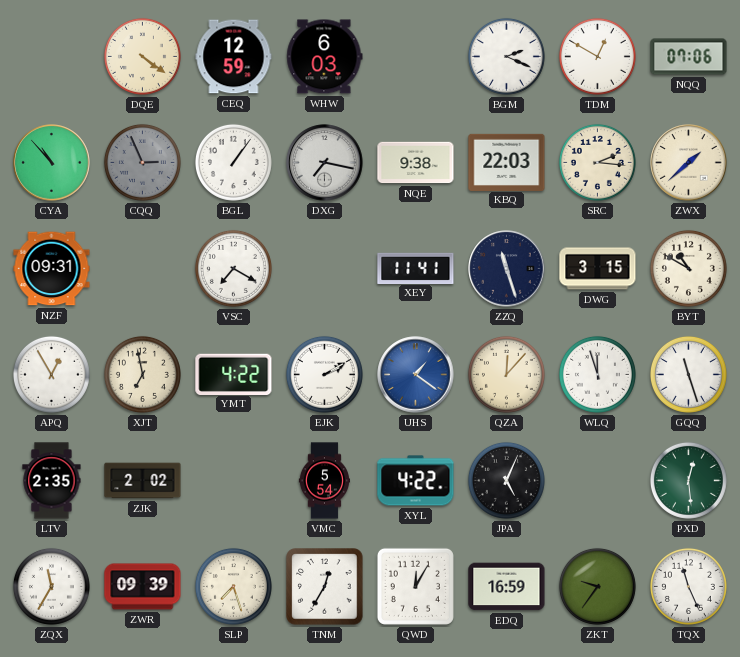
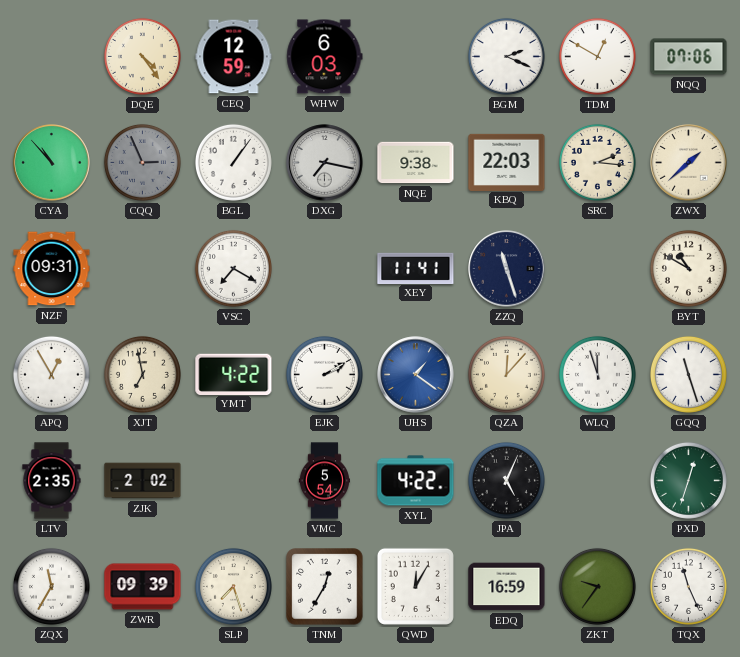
DQE: 4:21 -> 4:24
DWG: 3:15 -> none
PXD: 12:29 -> 12:33
